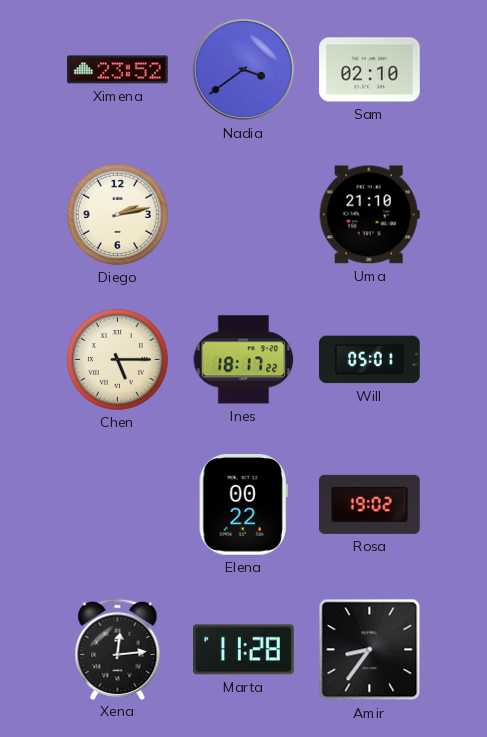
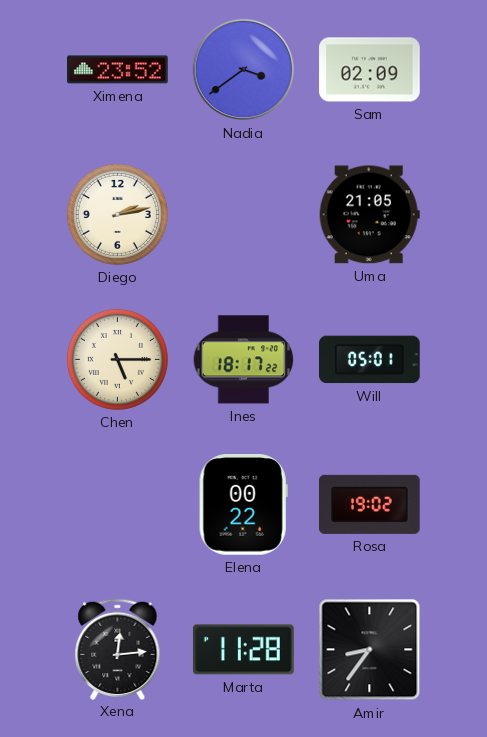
Sam: 02:10 -> 02:09
Uma: 21:10 -> 21:05
